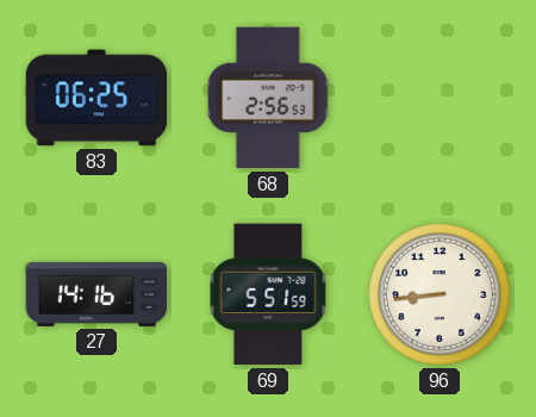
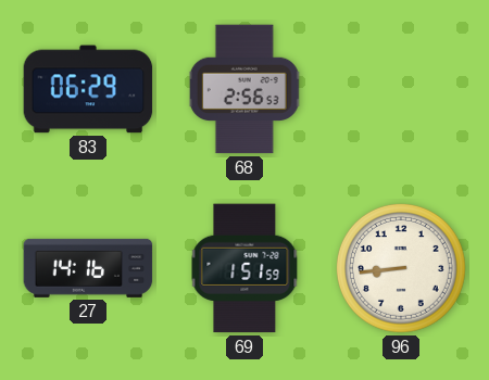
83: 06:25 -> 06:29
69: 5:51 -> 1:51
